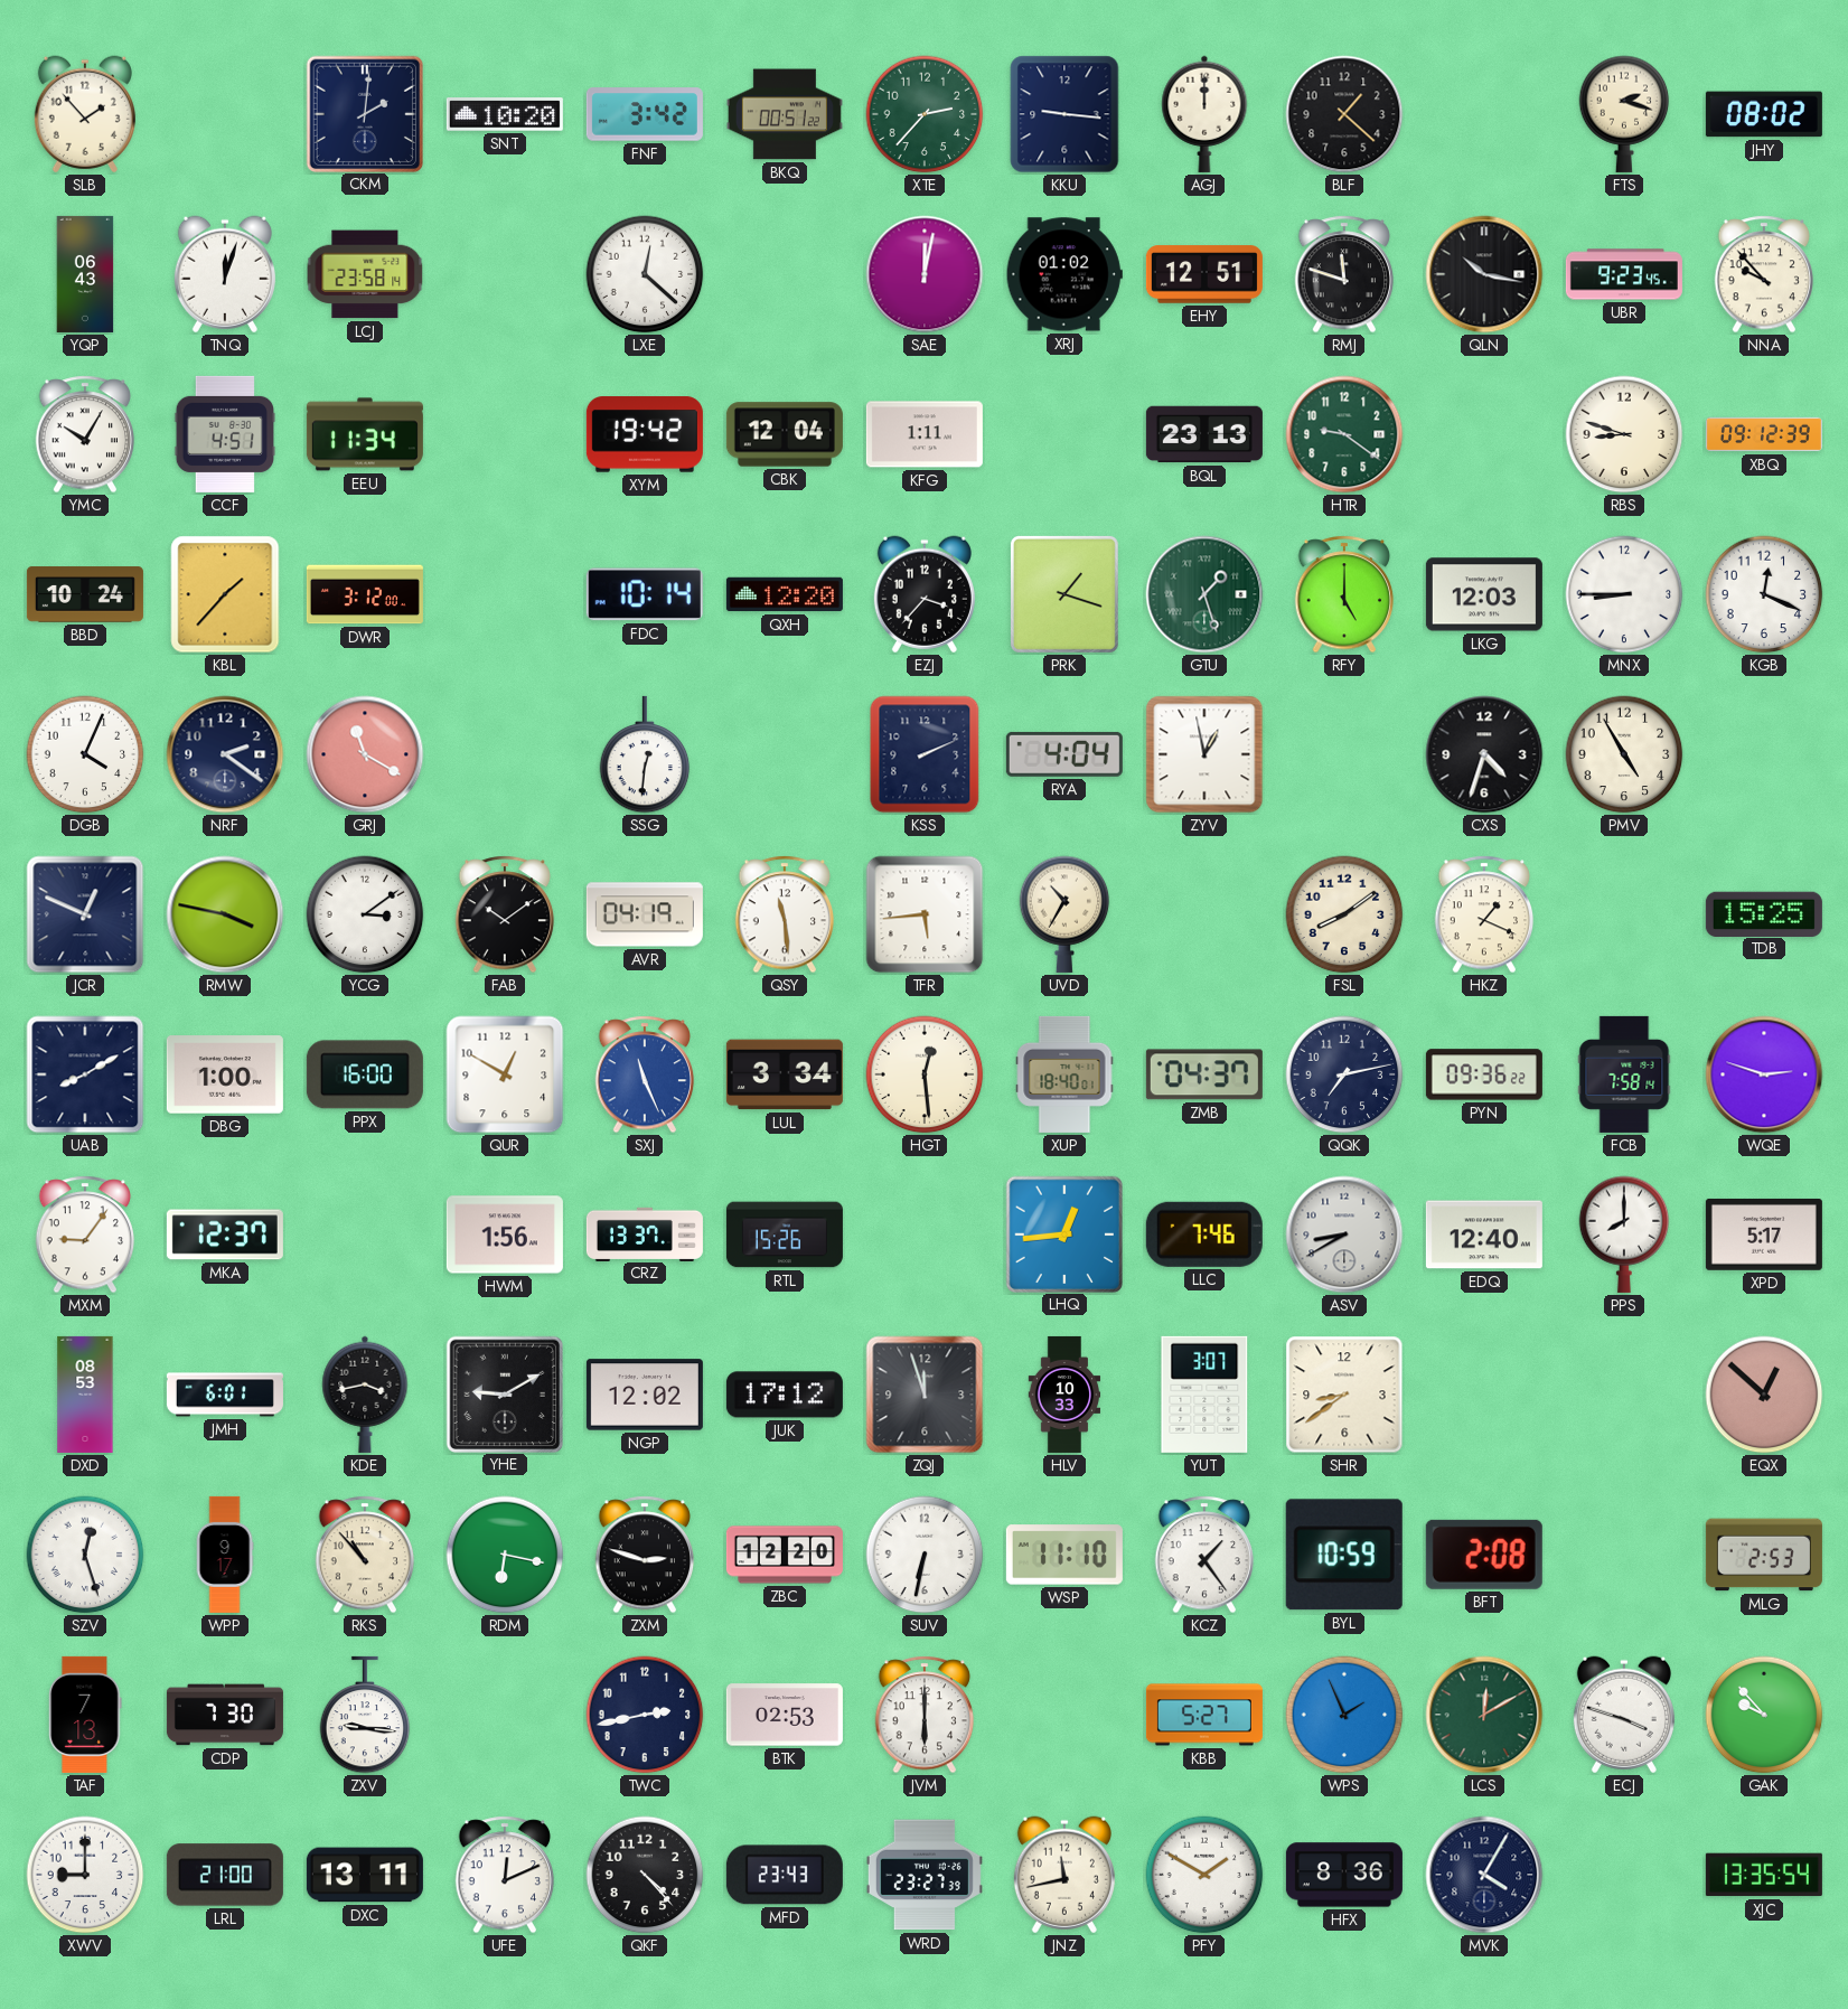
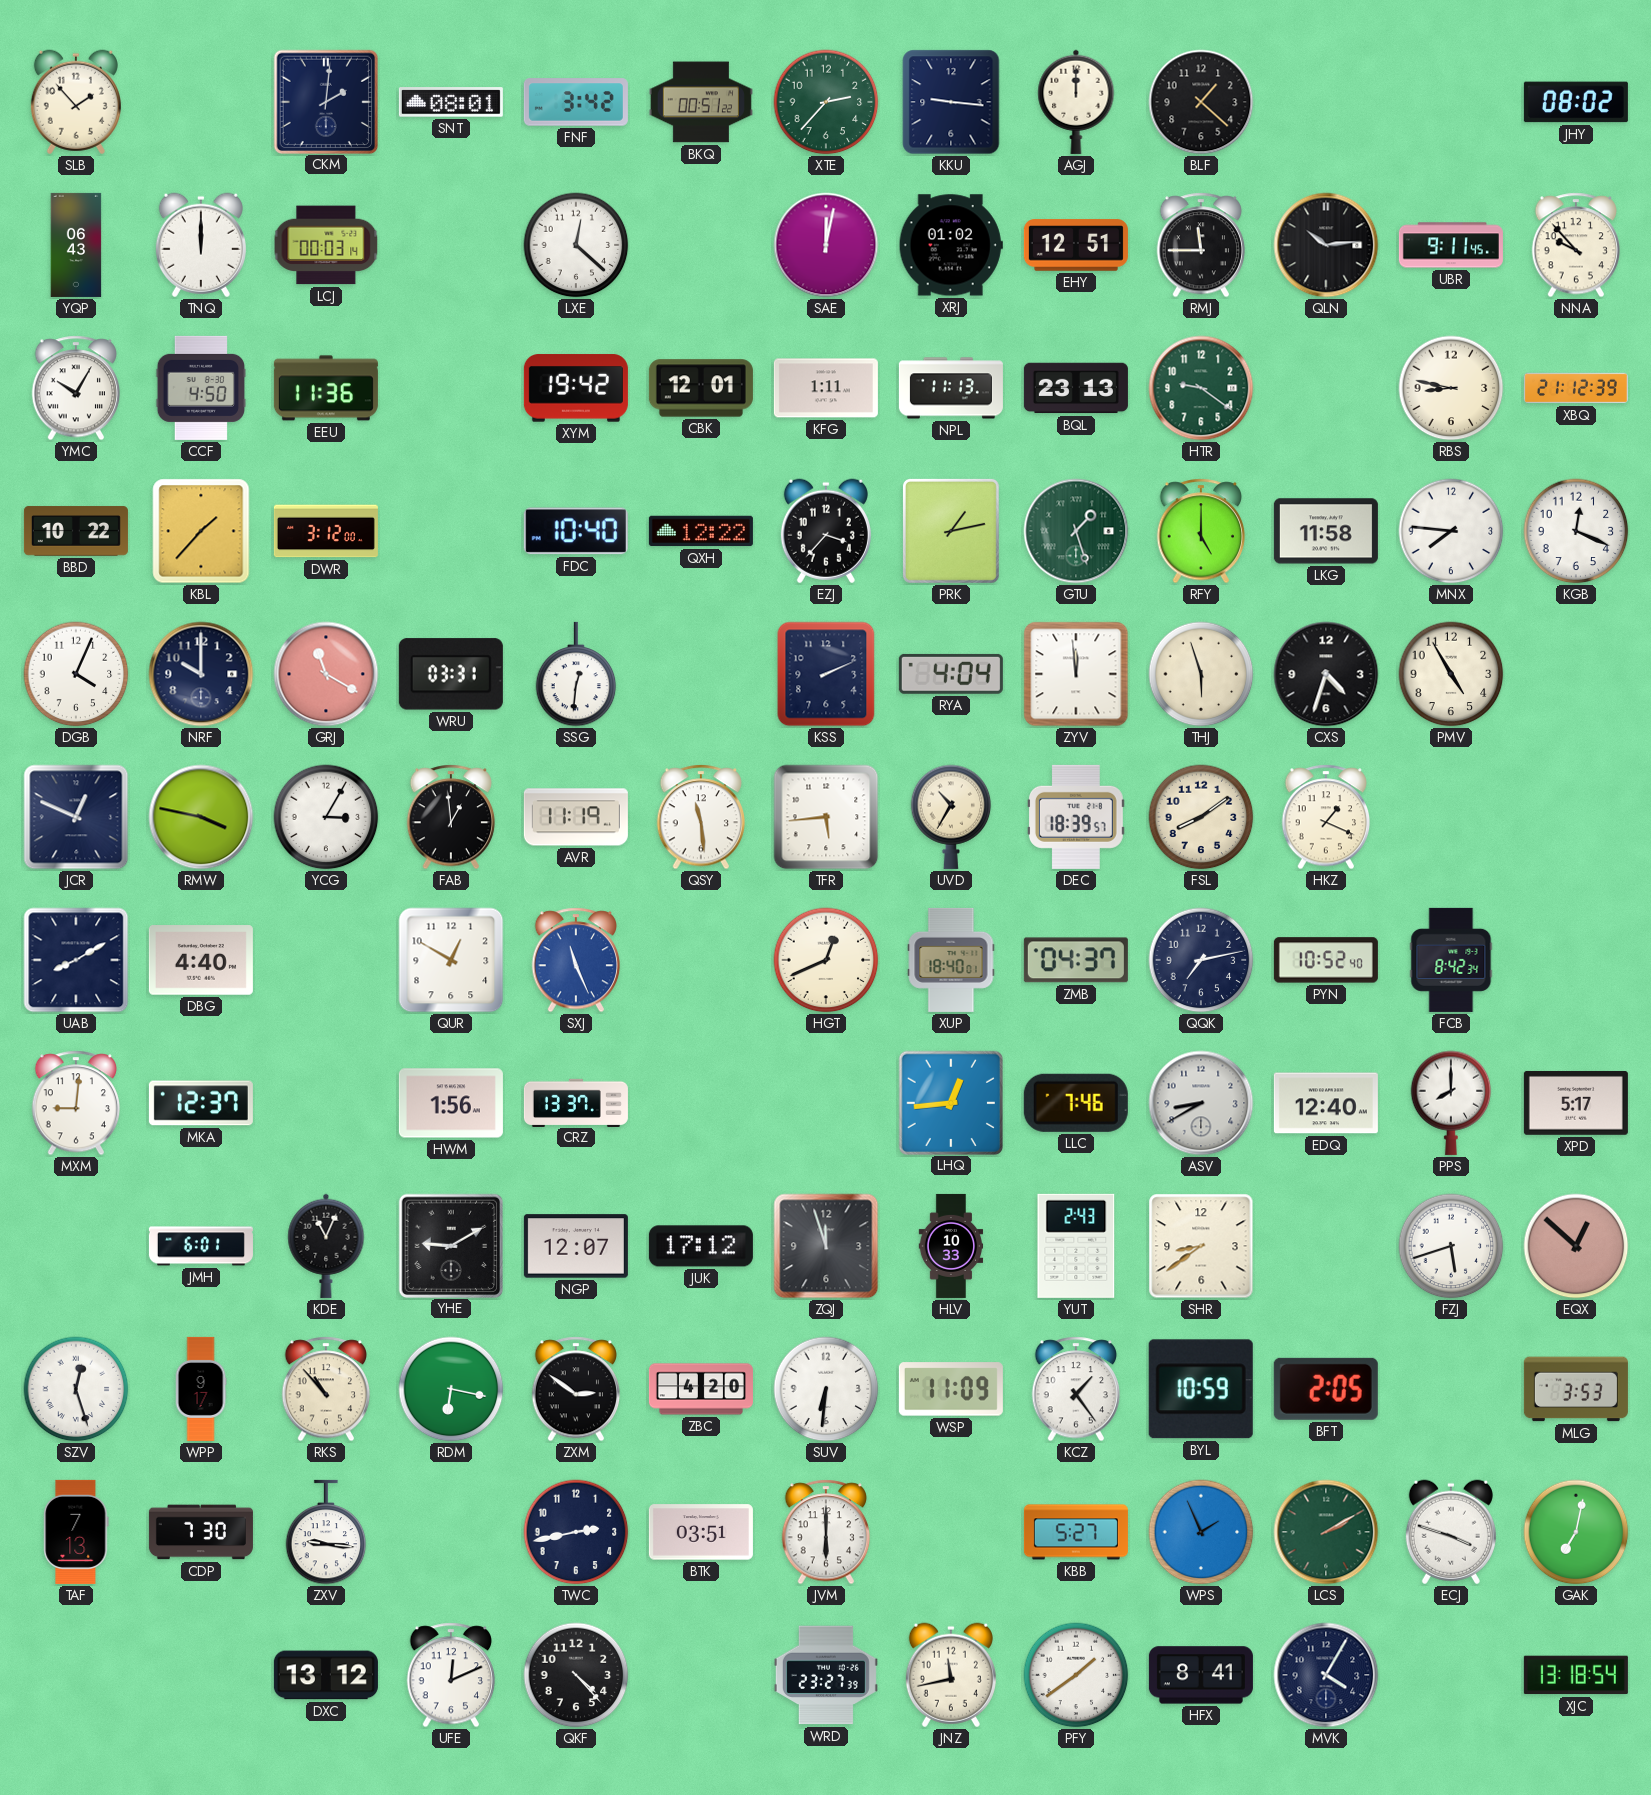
SNT: 10:20 -> 08:01
FTS: 2:18 -> none
TNQ: 12:03 -> 12:00
LCJ: 23:58 -> 00:03
RMJ: 11:48 -> 11:45
QLN: 10:17 -> 10:14
UBR: 9:23 -> 9:11
CCF: 4:51 -> 4:50
EEU: 11:34 -> 11:36
CBK: 12:04 -> 12:01
NPL: none -> 11:13
RBS: 8:48 -> 8:47
XBQ: 09:12 -> 21:12
BBD: 10:24 -> 10:22
FDC: 10:14 -> 10:40
QXH: 12:20 -> 12:22
PRK: 1:18 -> 1:13
LKG: 12:03 -> 11:58
MNX: 8:45 -> 7:46
NRF: 2:21 -> 10:00
WRU: none -> 03:31
ZYV: 12:58 -> 11:59
THJ: none -> 5:57
YCG: 3:09 -> 3:05
FAB: 10:09 -> 12:59
AVR: 04:19 -> 11:19
DEC: none -> 18:39
TDB: 15:25 -> none
DBG: 1:00 -> 4:40
PPX: 16:00 -> none
LUL: 3:34 -> none
HGT: 12:29 -> 12:41
PYN: 09:36 -> 10:52
FCB: 7:58 -> 8:42
WQE: 2:48 -> none
MXM: 9:06 -> 9:01
RTL: 15:26 -> none
DXD: 08:53 -> none
KDE: 3:43 -> 11:04
NGP: 12:02 -> 12:07
YUT: 3:07 -> 2:43
FZJ: none -> 5:42
ZXM: 2:48 -> 2:51
ZBC: 12:20 -> 4:20
SUV: 6:32 -> 6:31
WSP: 11:10 -> 11:09
BFT: 2:08 -> 2:05
MLG: 2:53 -> 3:53
BTK: 02:53 -> 03:51
LCS: 12:10 -> 2:10
GAK: 9:53 -> 7:02
XWV: 9:00 -> none
LRL: 21:00 -> none
DXC: 13:11 -> 13:12
MFD: 23:43 -> none
PFY: 1:50 -> 1:39
HFX: 8:36 -> 8:41
XJC: 13:35 -> 13:18
